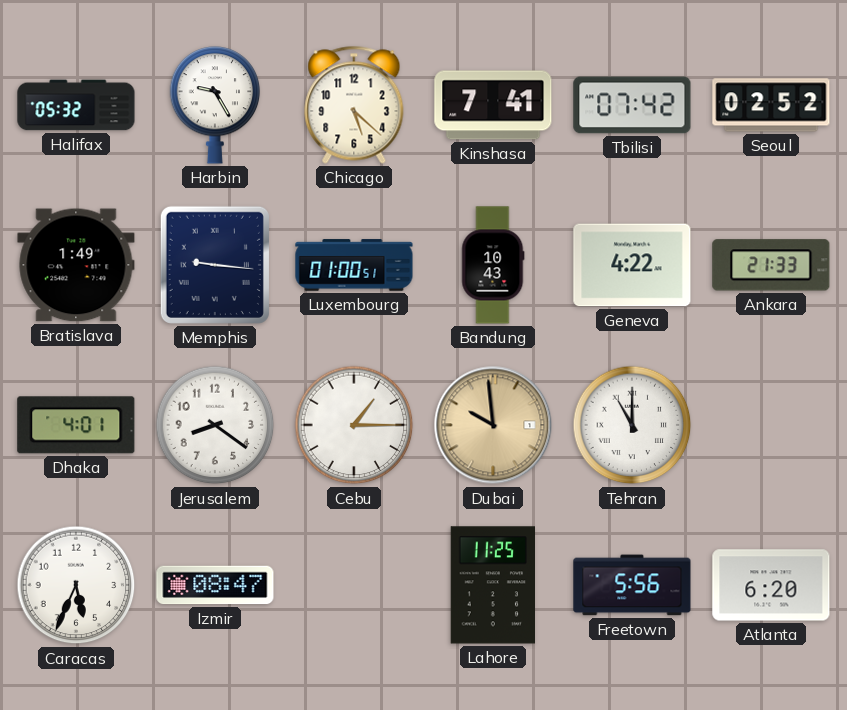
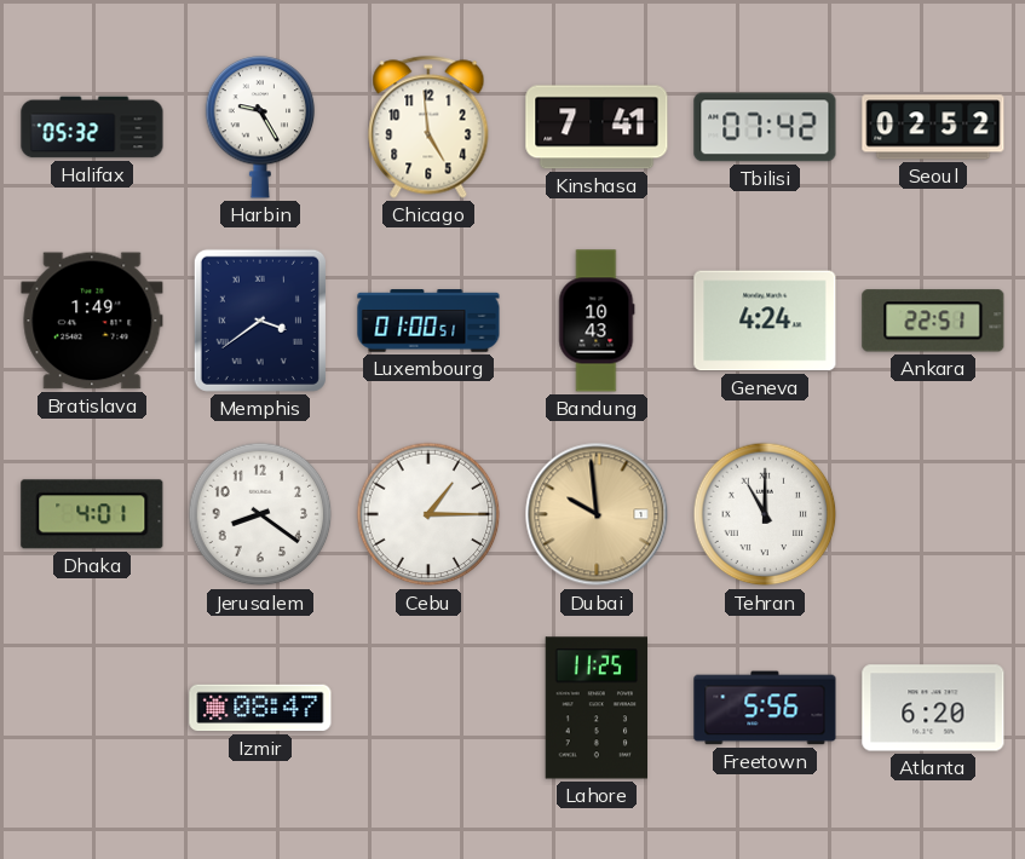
Chicago: 5:22 -> 4:59
Memphis: 9:16 -> 3:39
Geneva: 4:22 -> 4:24
Ankara: 21:33 -> 22:51
Caracas: 5:34 -> none
